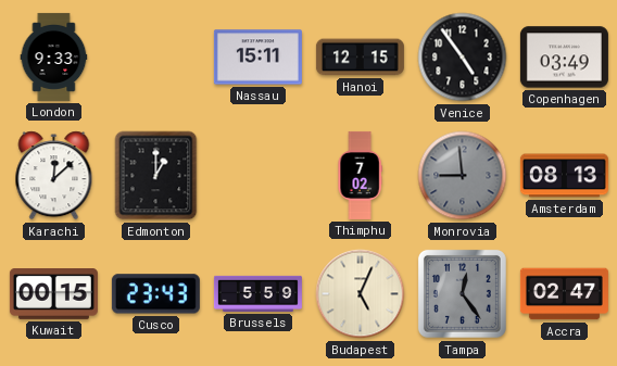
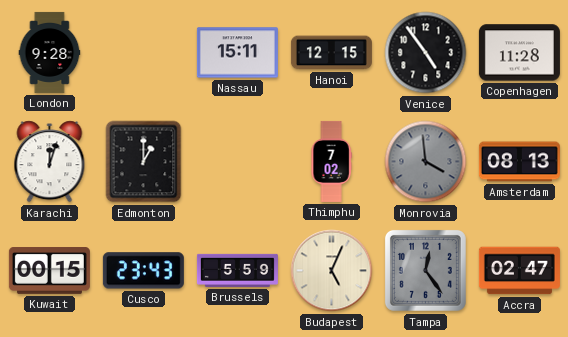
London: 9:33 -> 9:28
Copenhagen: 03:49 -> 11:28
Karachi: 12:08 -> 12:03
Monrovia: 8:59 -> 3:59
